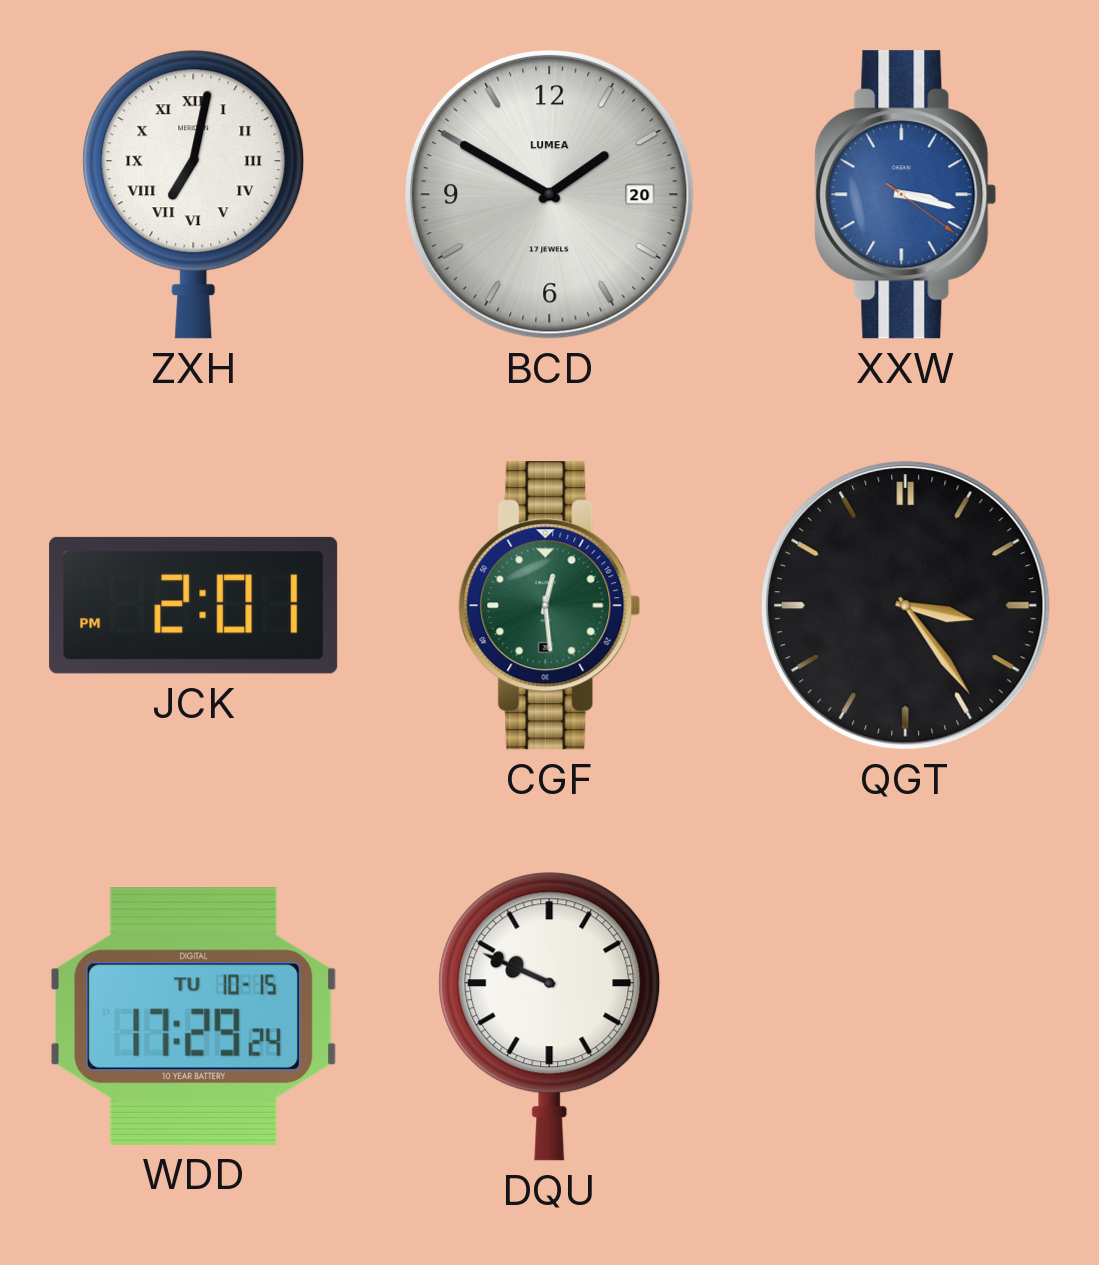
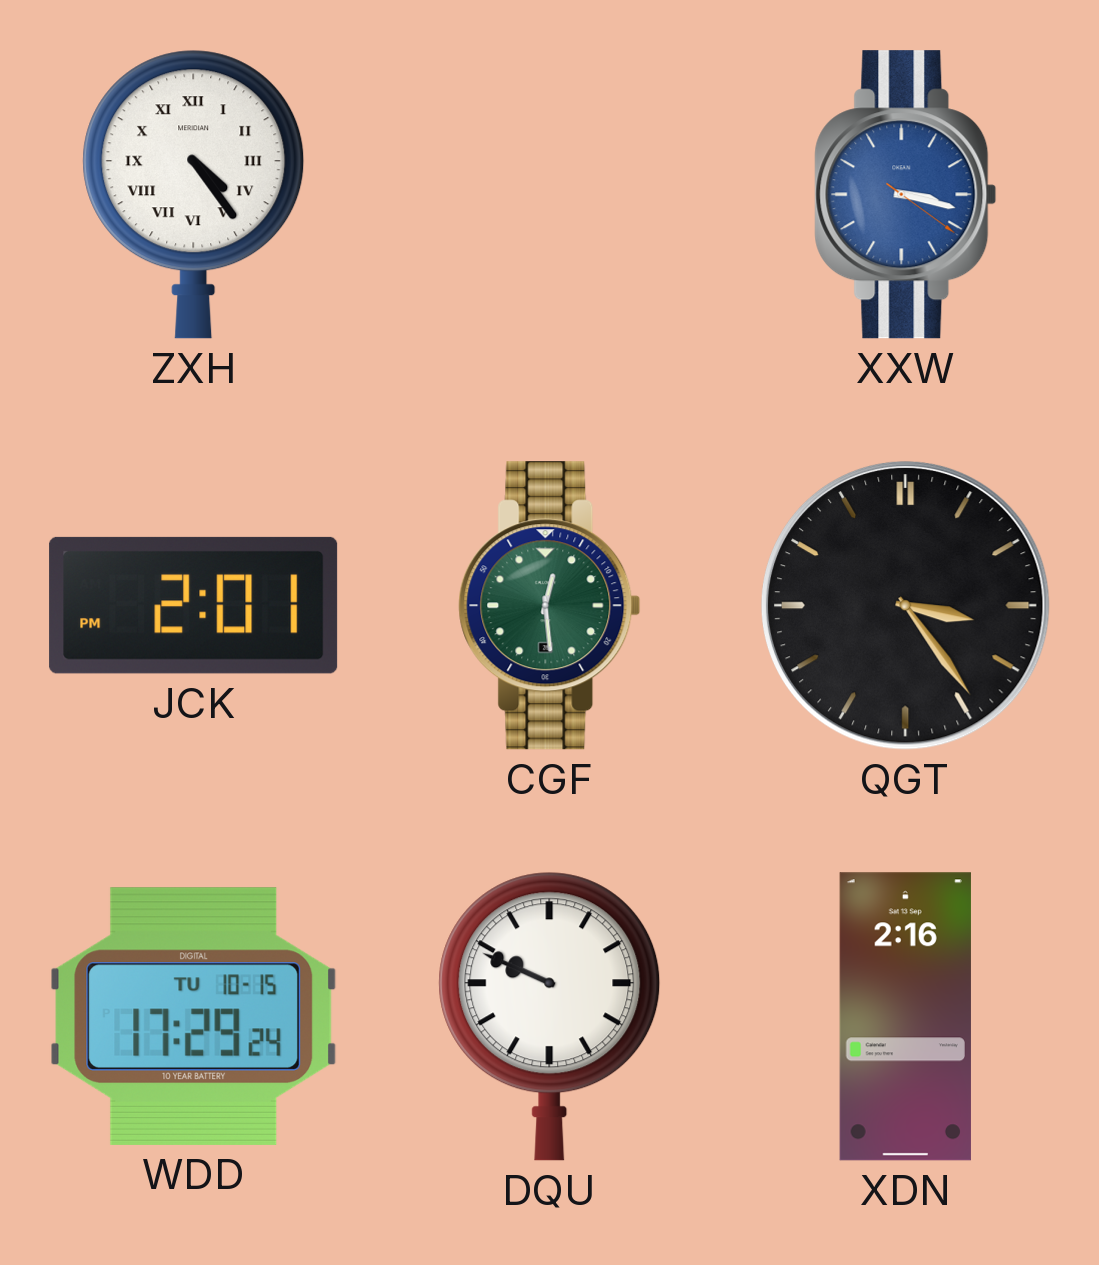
ZXH: 7:02 -> 4:24
BCD: 1:50 -> none
XDN: none -> 2:16
